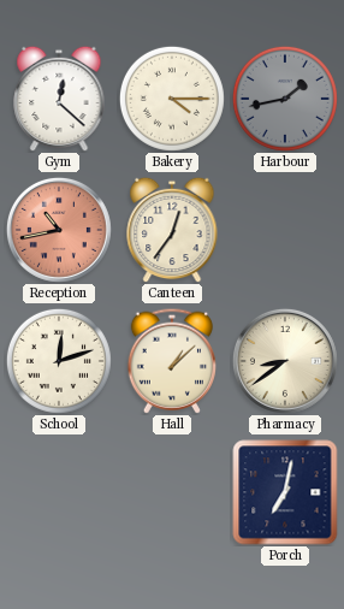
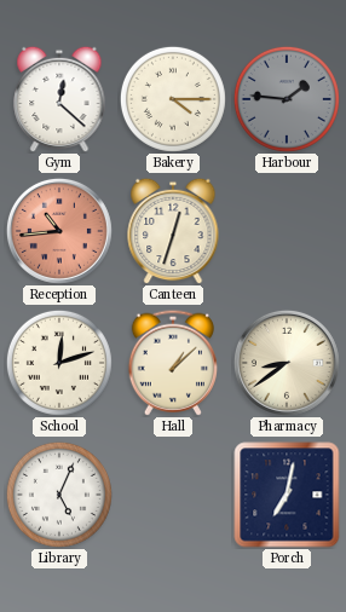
Harbour: 1:43 -> 1:46
Reception: 10:43 -> 10:44
Canteen: 12:36 -> 12:33
Library: none -> 5:04
